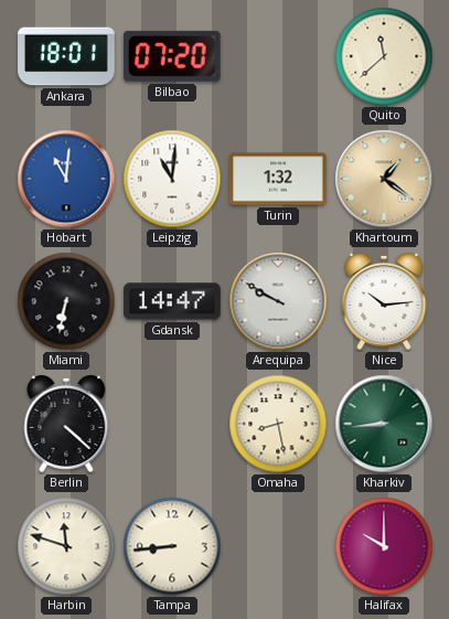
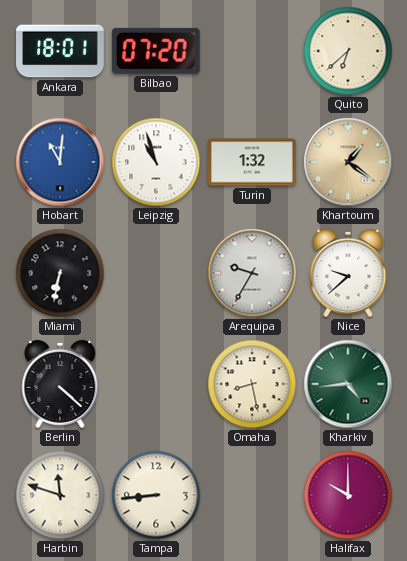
Quito: 11:38 -> 6:38
Leipzig: 11:01 -> 10:57
Gdansk: 14:47 -> none
Arequipa: 9:50 -> 9:35
Nice: 10:14 -> 9:38
Kharkiv: 8:44 -> 4:44
